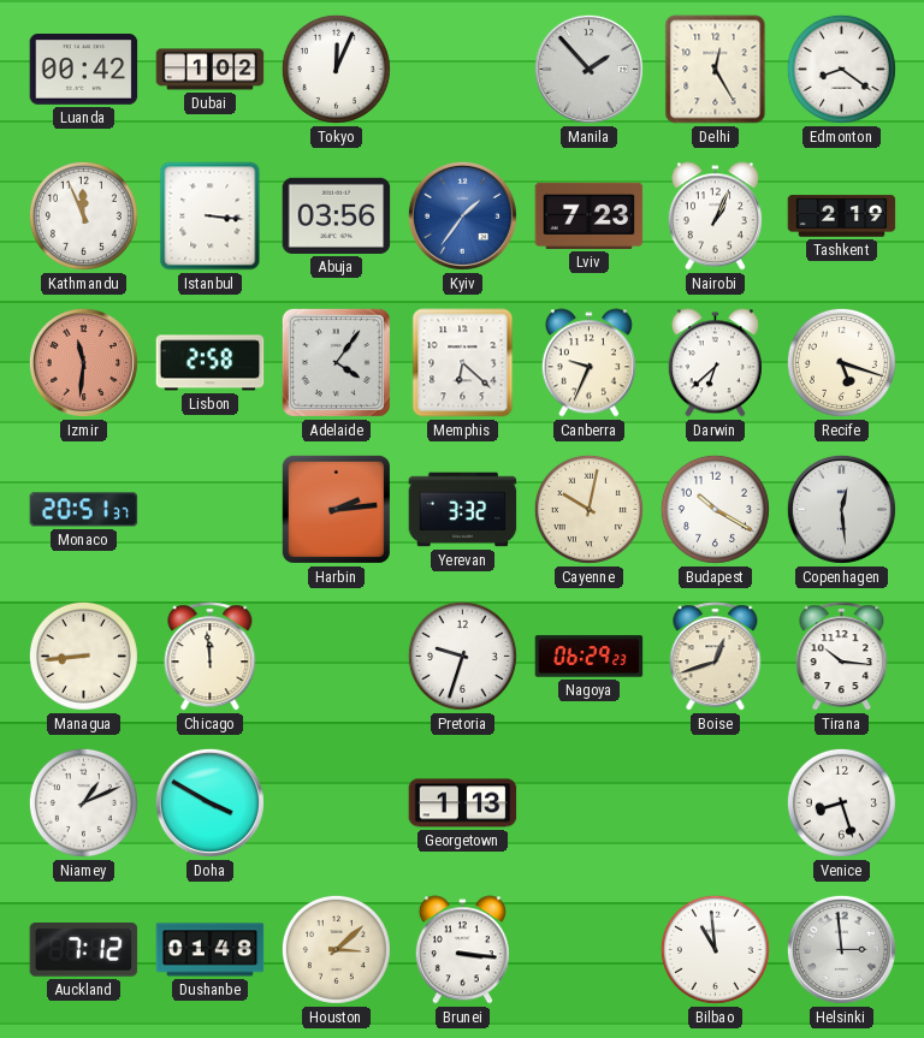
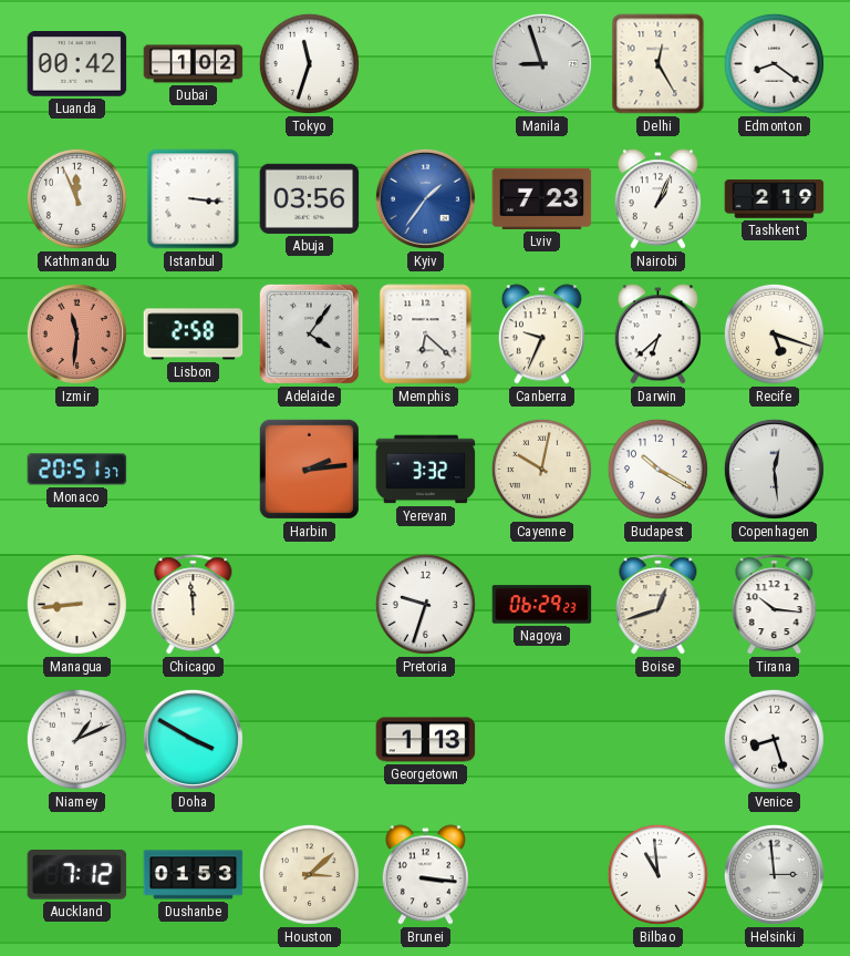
Tokyo: 12:04 -> 11:33
Manila: 1:53 -> 8:57
Dushanbe: 01:48 -> 01:53
